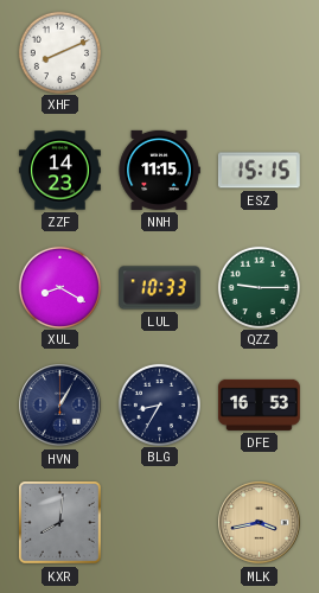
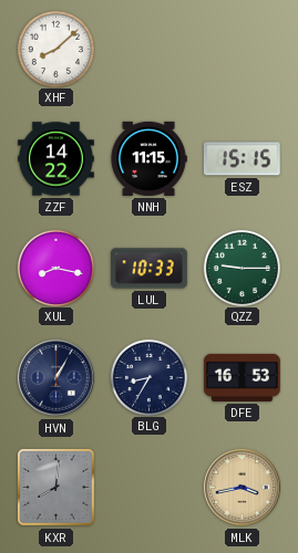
XHF: 8:11 -> 8:08
ZZF: 14:23 -> 14:22
XUL: 8:20 -> 8:17
